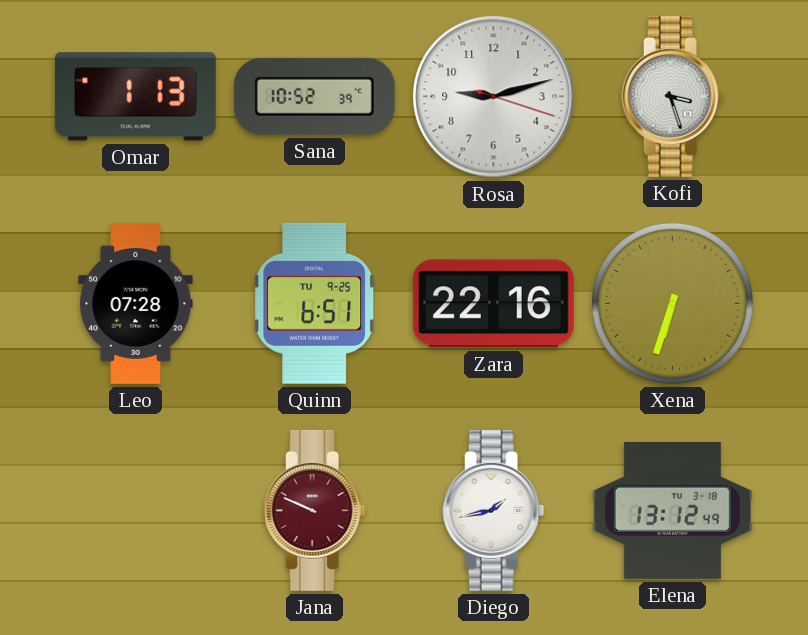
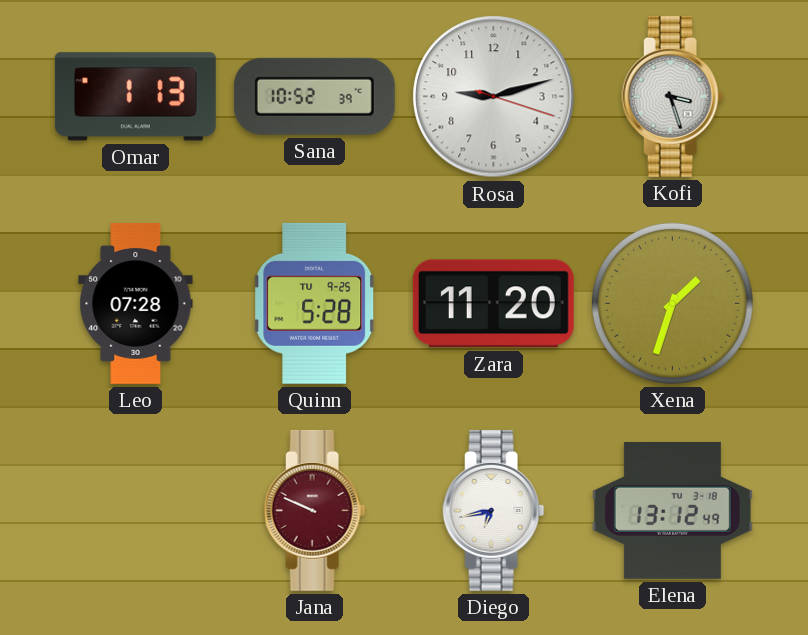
Quinn: 6:51 -> 5:28
Zara: 22:16 -> 11:20
Xena: 6:33 -> 1:33
Diego: 1:43 -> 6:43
